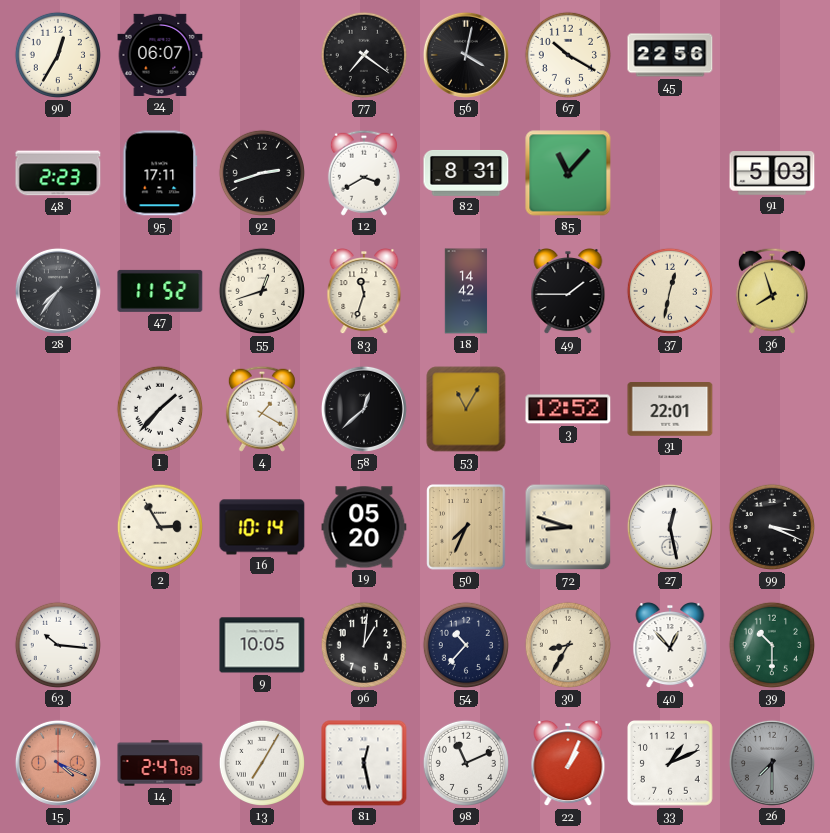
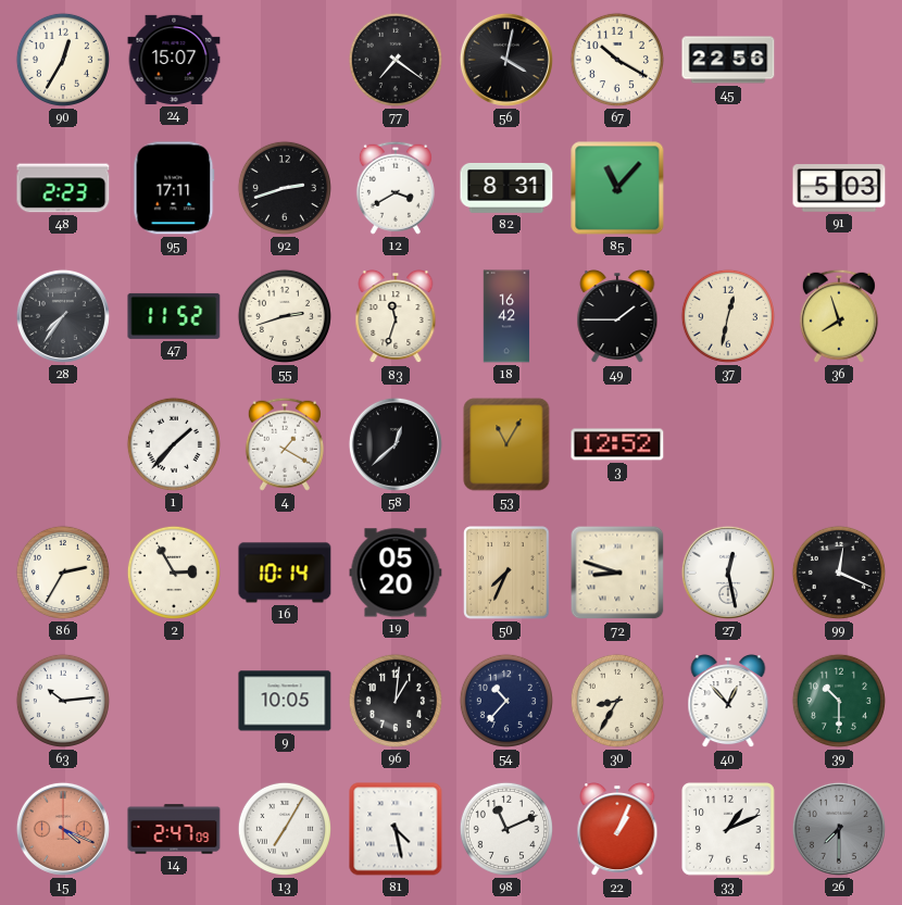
24: 06:07 -> 15:07
55: 12:42 -> 2:42
18: 14:42 -> 16:42
31: 22:01 -> none
86: none -> 2:35
99: 3:19 -> 12:19
63: 10:16 -> 10:14
81: 12:28 -> 4:28
